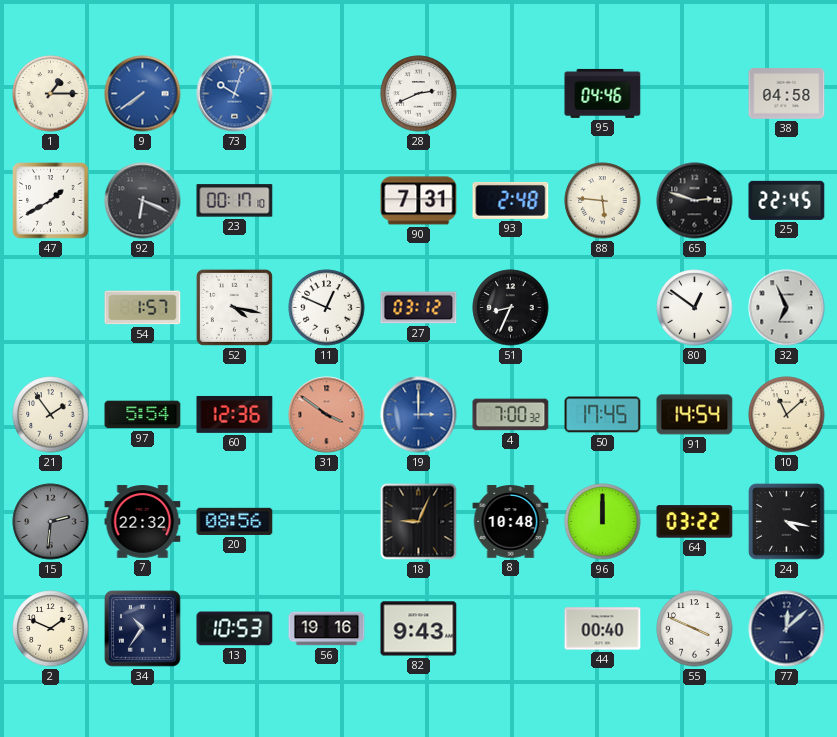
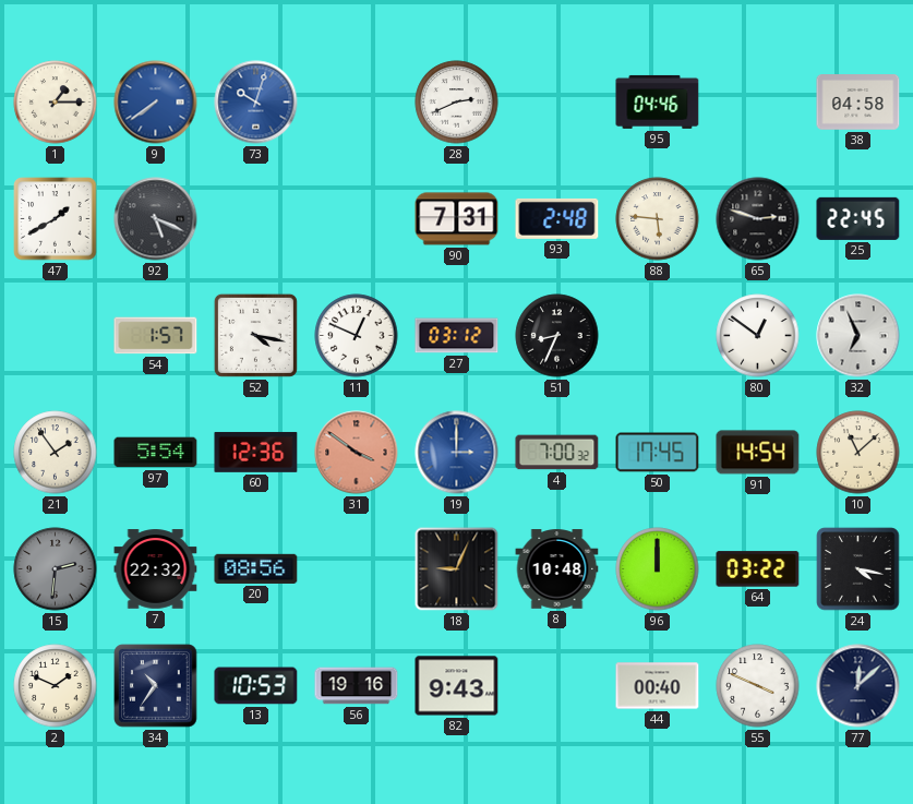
92: 6:19 -> 5:19
23: 00:17 -> none
